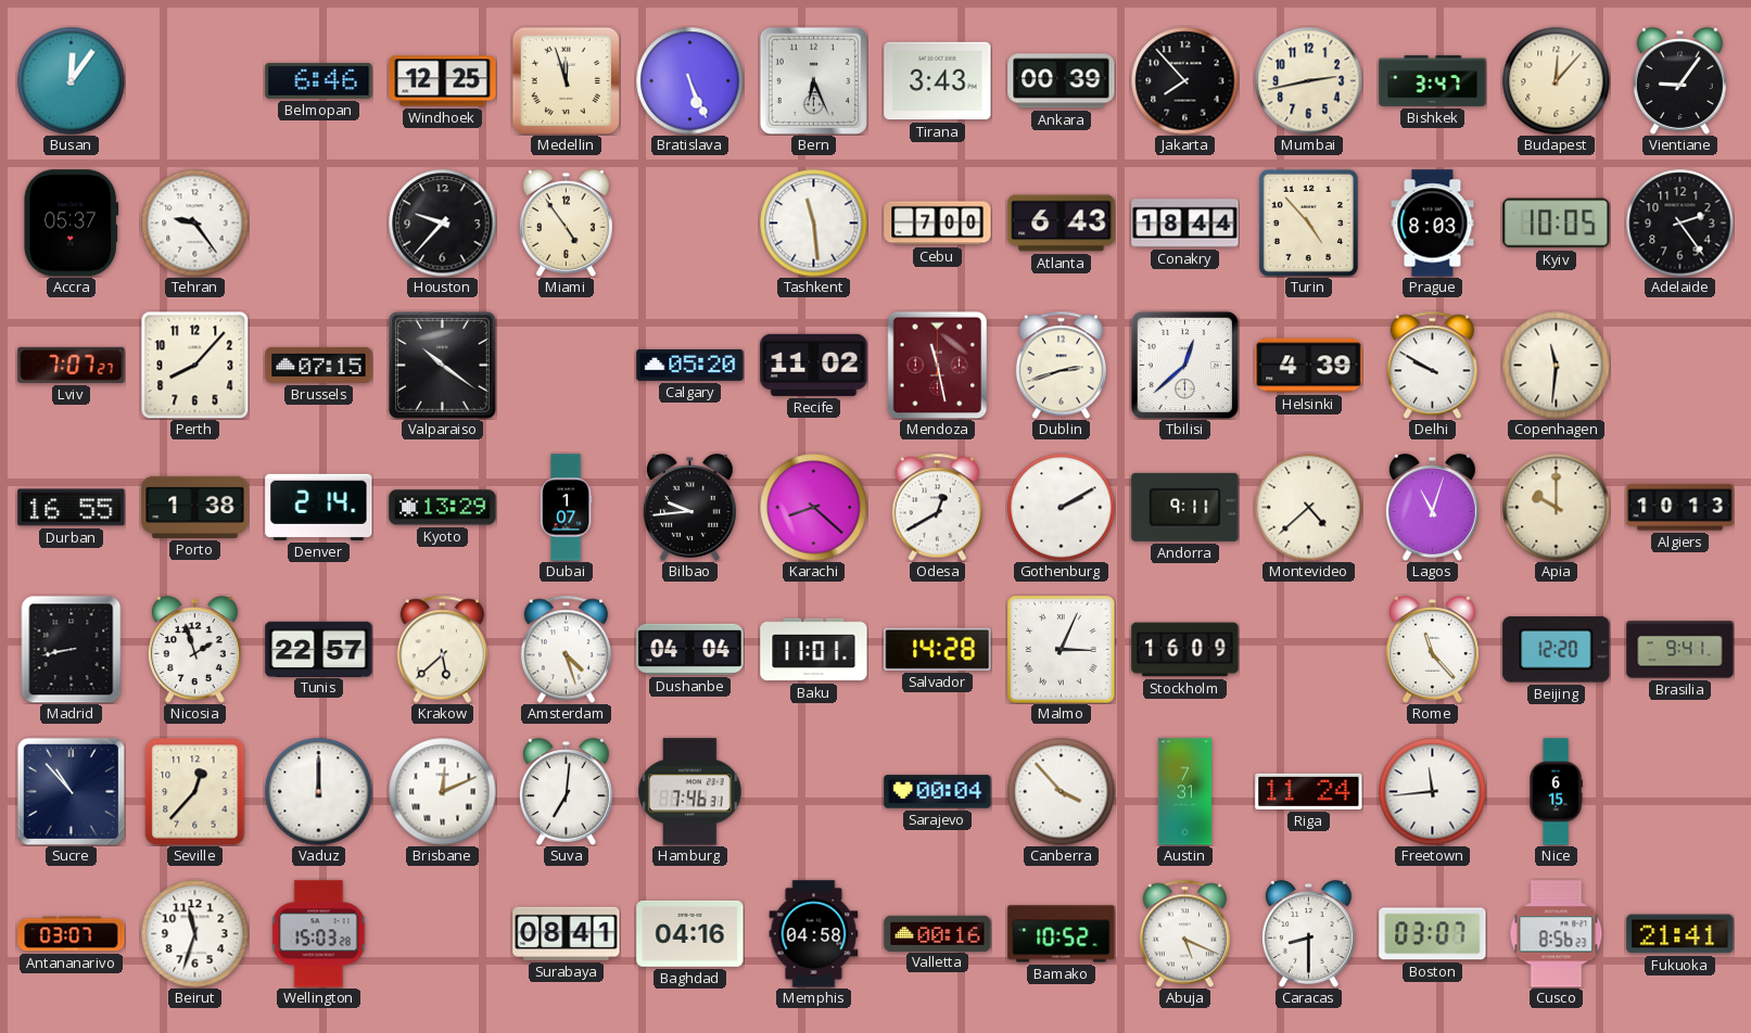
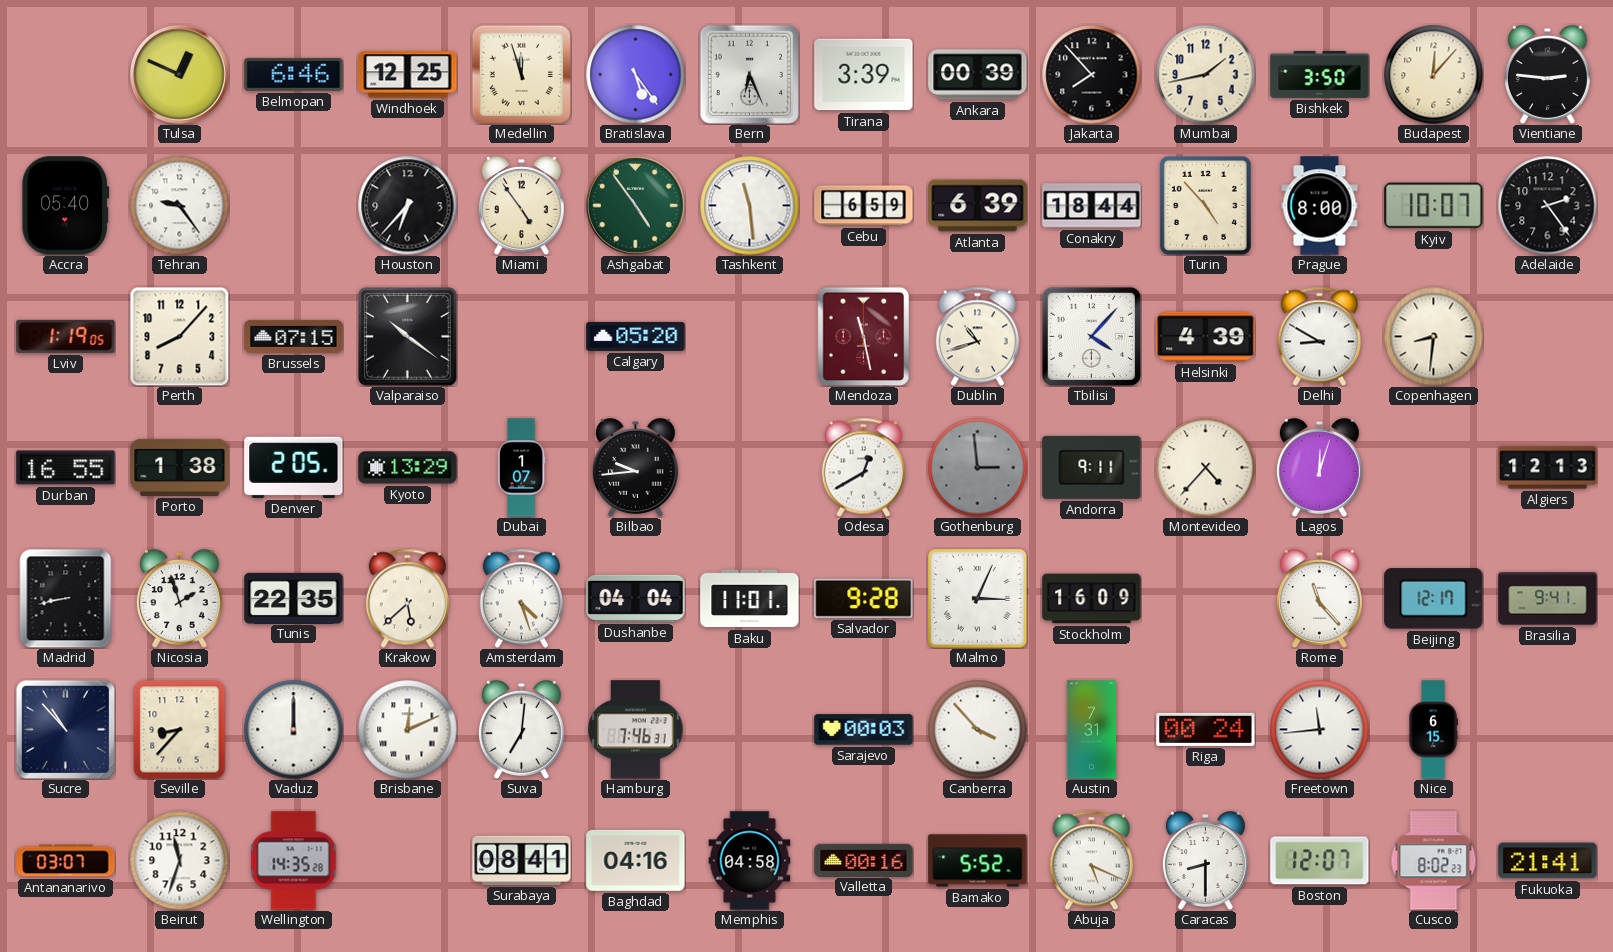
Busan: 12:06 -> none
Tulsa: none -> 12:49
Bratislava: 5:26 -> 5:24
Tirana: 3:43 -> 3:39
Mumbai: 2:43 -> 1:43
Bishkek: 3:47 -> 3:50
Vientiane: 9:06 -> 2:46
Accra: 05:37 -> 05:40
Houston: 9:37 -> 6:37
Ashgabat: none -> 4:54
Cebu: 7:00 -> 6:59
Atlanta: 6:43 -> 6:39
Prague: 8:03 -> 8:00
Kyiv: 10:05 -> 10:07
Lviv: 7:07 -> 1:19
Recife: 11:02 -> none
Dublin: 2:42 -> 10:42
Tbilisi: 12:38 -> 4:07
Delhi: 9:50 -> 8:50
Copenhagen: 11:31 -> 8:31
Denver: 2:14 -> 2:05
Karachi: 8:22 -> none
Gothenburg: 2:10 -> 2:59
Gothenburg dial: white -> grey
Montevideo: 4:38 -> 4:37
Lagos: 11:03 -> 12:03
Apia: 10:00 -> none
Algiers: 10:13 -> 12:13
Tunis: 22:57 -> 22:35
Salvador: 14:28 -> 9:28
Beijing: 12:20 -> 12:17
Seville: 12:37 -> 8:37
Sarajevo: 00:04 -> 00:03
Riga: 11:24 -> 00:24
Wellington: 15:03 -> 14:35
Bamako: 10:52 -> 5:52
Boston: 03:07 -> 12:07
Cusco: 8:56 -> 8:02
